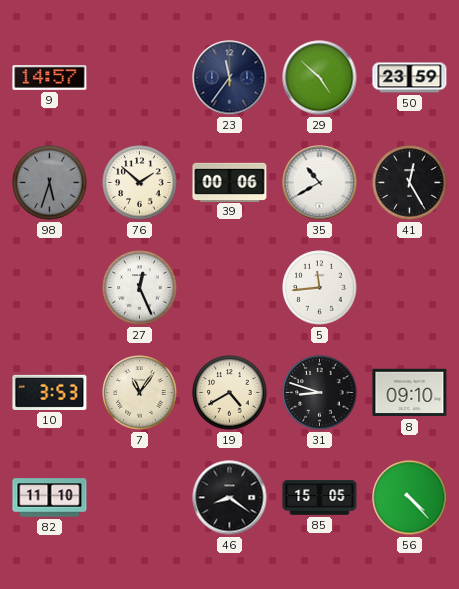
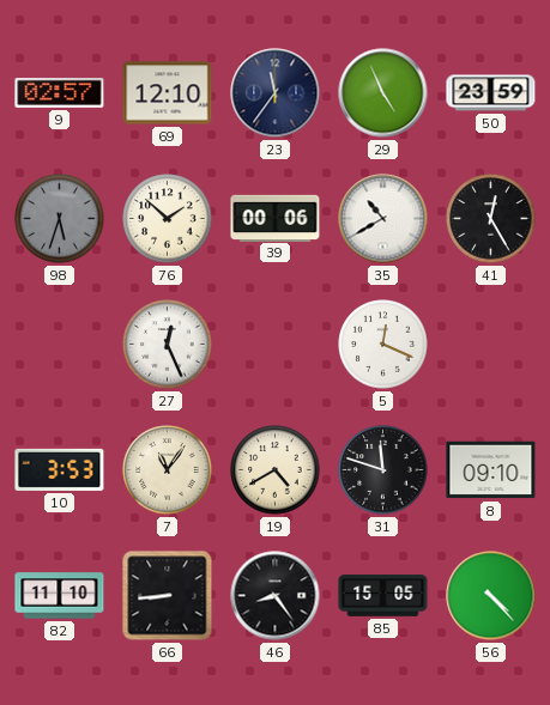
9: 14:57 -> 02:57
69: none -> 12:10
29: 4:52 -> 4:56
5: 11:44 -> 12:19
31: 8:48 -> 11:48
66: none -> 8:44
46: 8:21 -> 8:24
